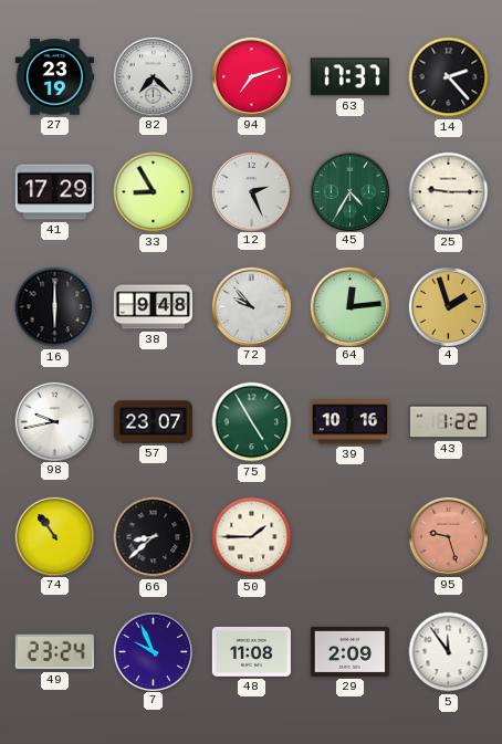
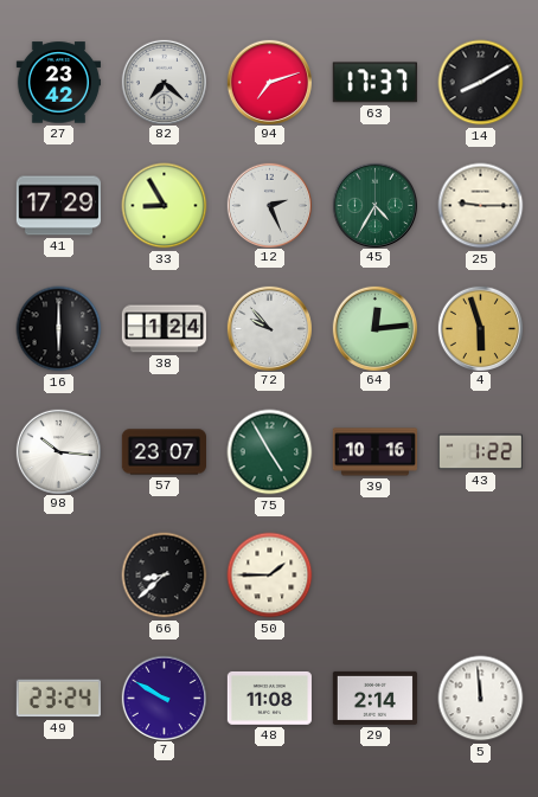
27: 23:19 -> 23:42
14: 2:23 -> 8:10
38: 9:48 -> 1:24
4: 1:57 -> 5:57
98: 9:43 -> 10:16
74: 10:54 -> none
95: 9:27 -> none
7: 9:56 -> 9:50
29: 2:09 -> 2:14
5: 11:54 -> 11:59
